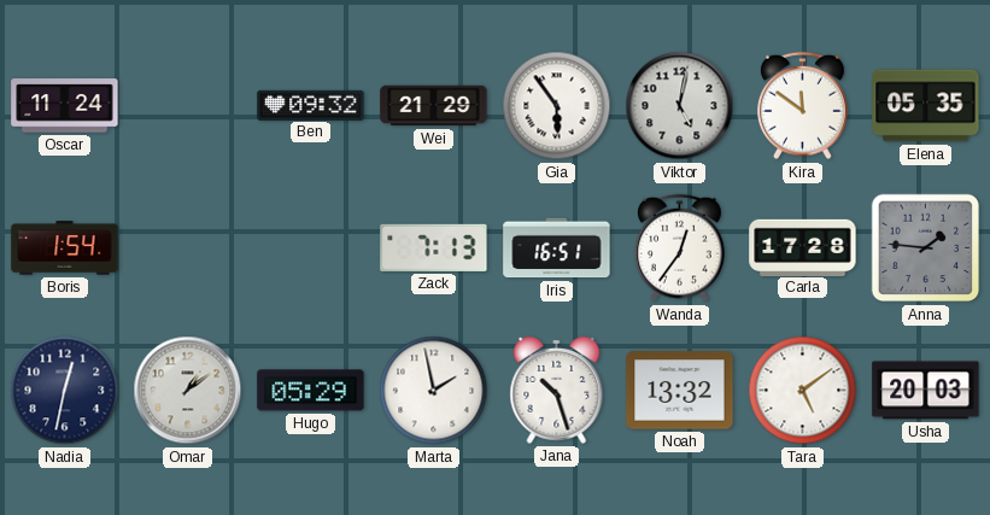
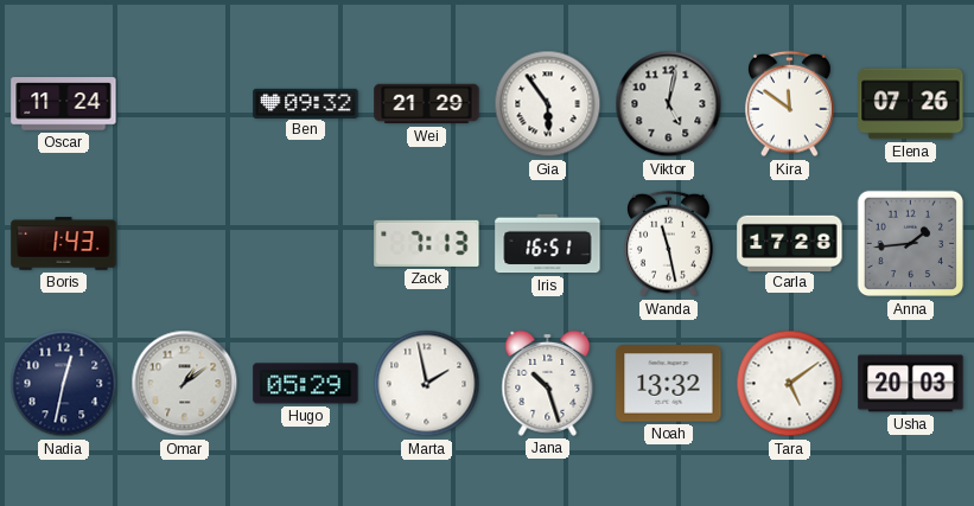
Elena: 05:35 -> 07:26
Boris: 1:54 -> 1:43
Wanda: 12:36 -> 11:28
Anna: 1:46 -> 1:44
